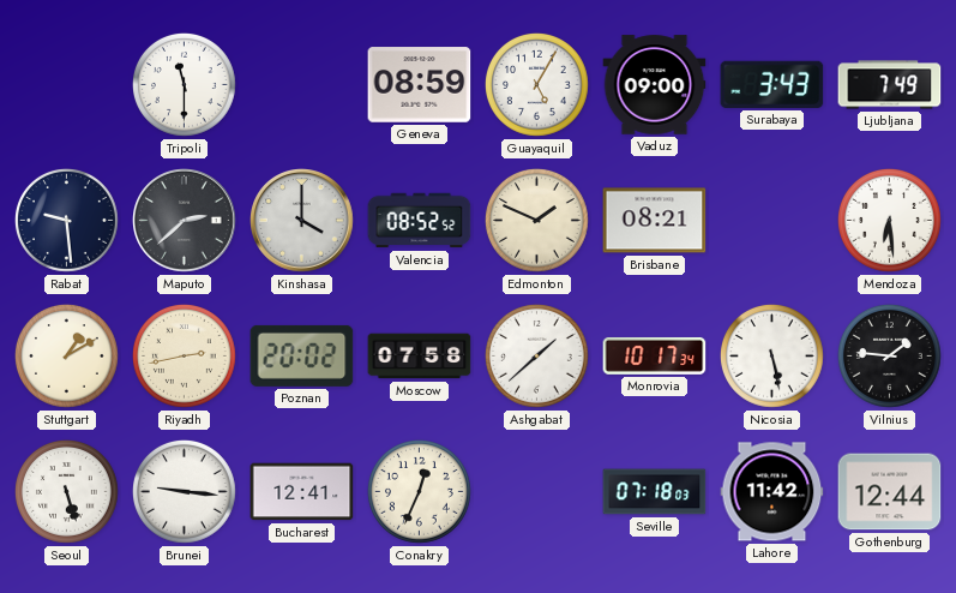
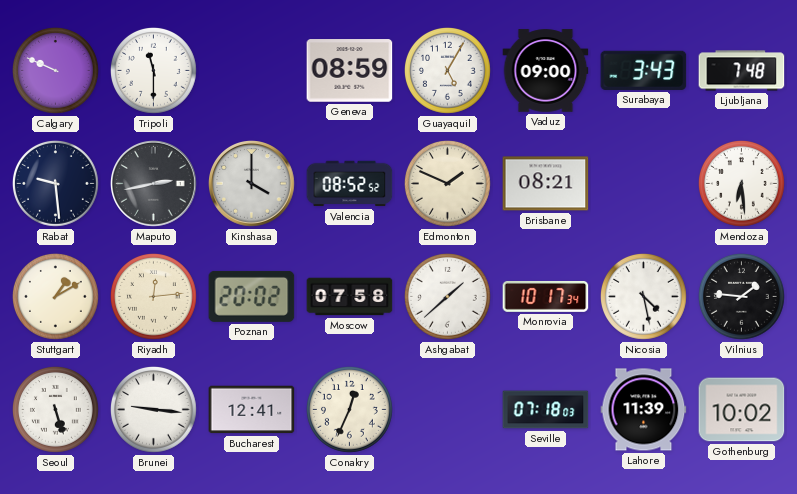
Calgary: none -> 9:49
Ljubljana: 7:49 -> 7:48
Maputo: 2:38 -> 2:43
Riyadh: 2:43 -> 12:14
Nicosia: 5:28 -> 4:28
Lahore: 11:42 -> 11:39
Gothenburg: 12:44 -> 10:02
